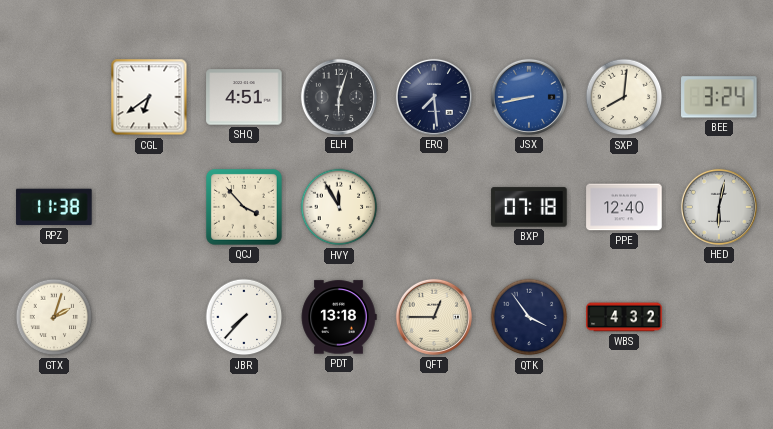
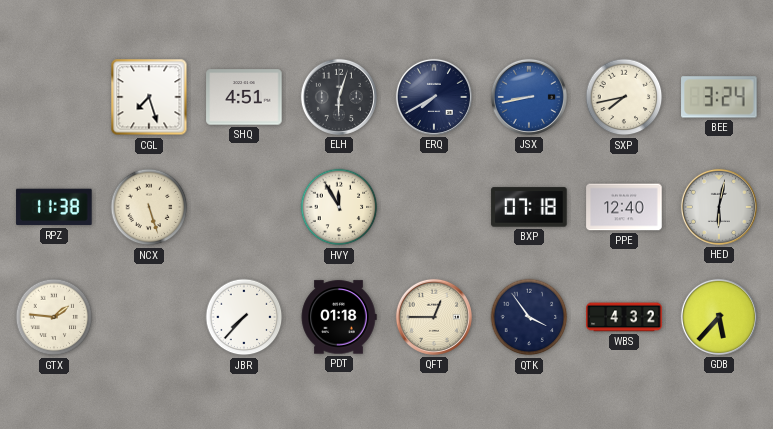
CGL: 6:39 -> 7:27
ERQ: 7:29 -> 7:40
SXP: 8:01 -> 7:43
NCX: none -> 5:27
QCJ: 3:53 -> none
GTX: 2:03 -> 1:46
PDT: 13:18 -> 01:18
GDB: none -> 5:37
